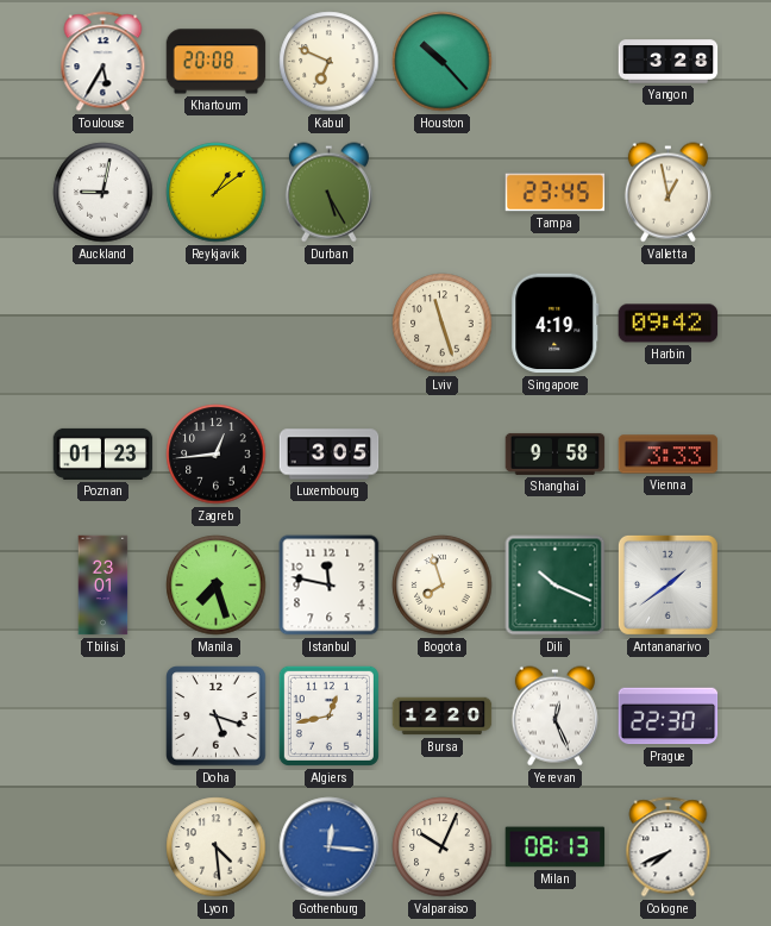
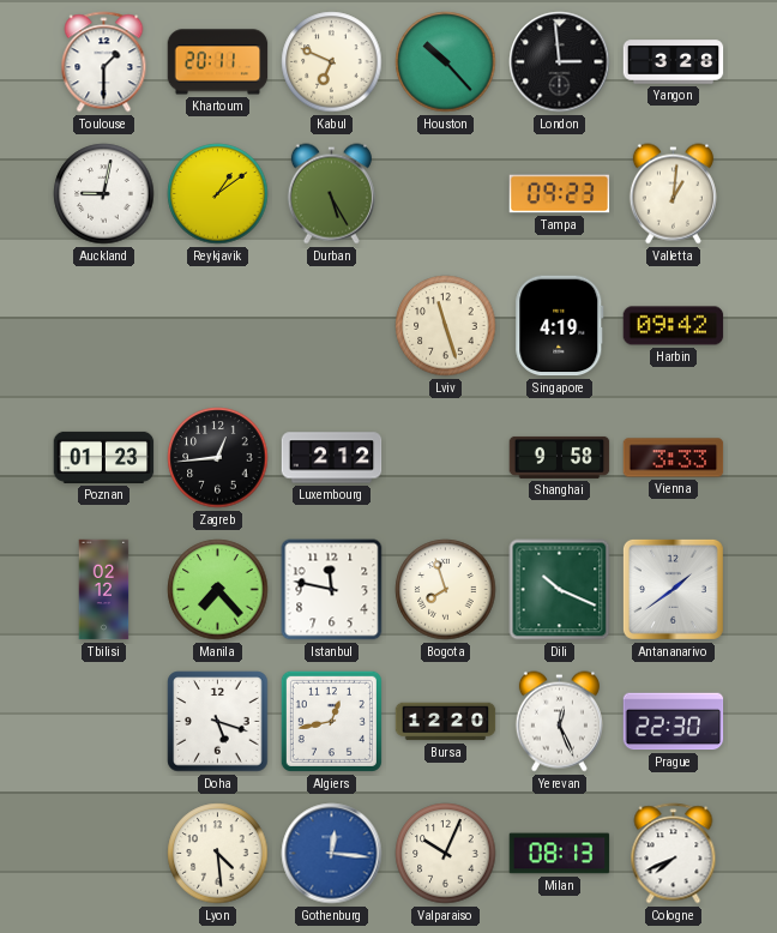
Toulouse: 5:35 -> 1:30
Khartoum: 20:08 -> 20:11
London: none -> 2:59
Tampa: 23:45 -> 09:23
Valletta: 12:58 -> 1:01
Luxembourg: 3:05 -> 2:12
Tbilisi: 23:01 -> 02:12
Manila: 7:27 -> 7:23
